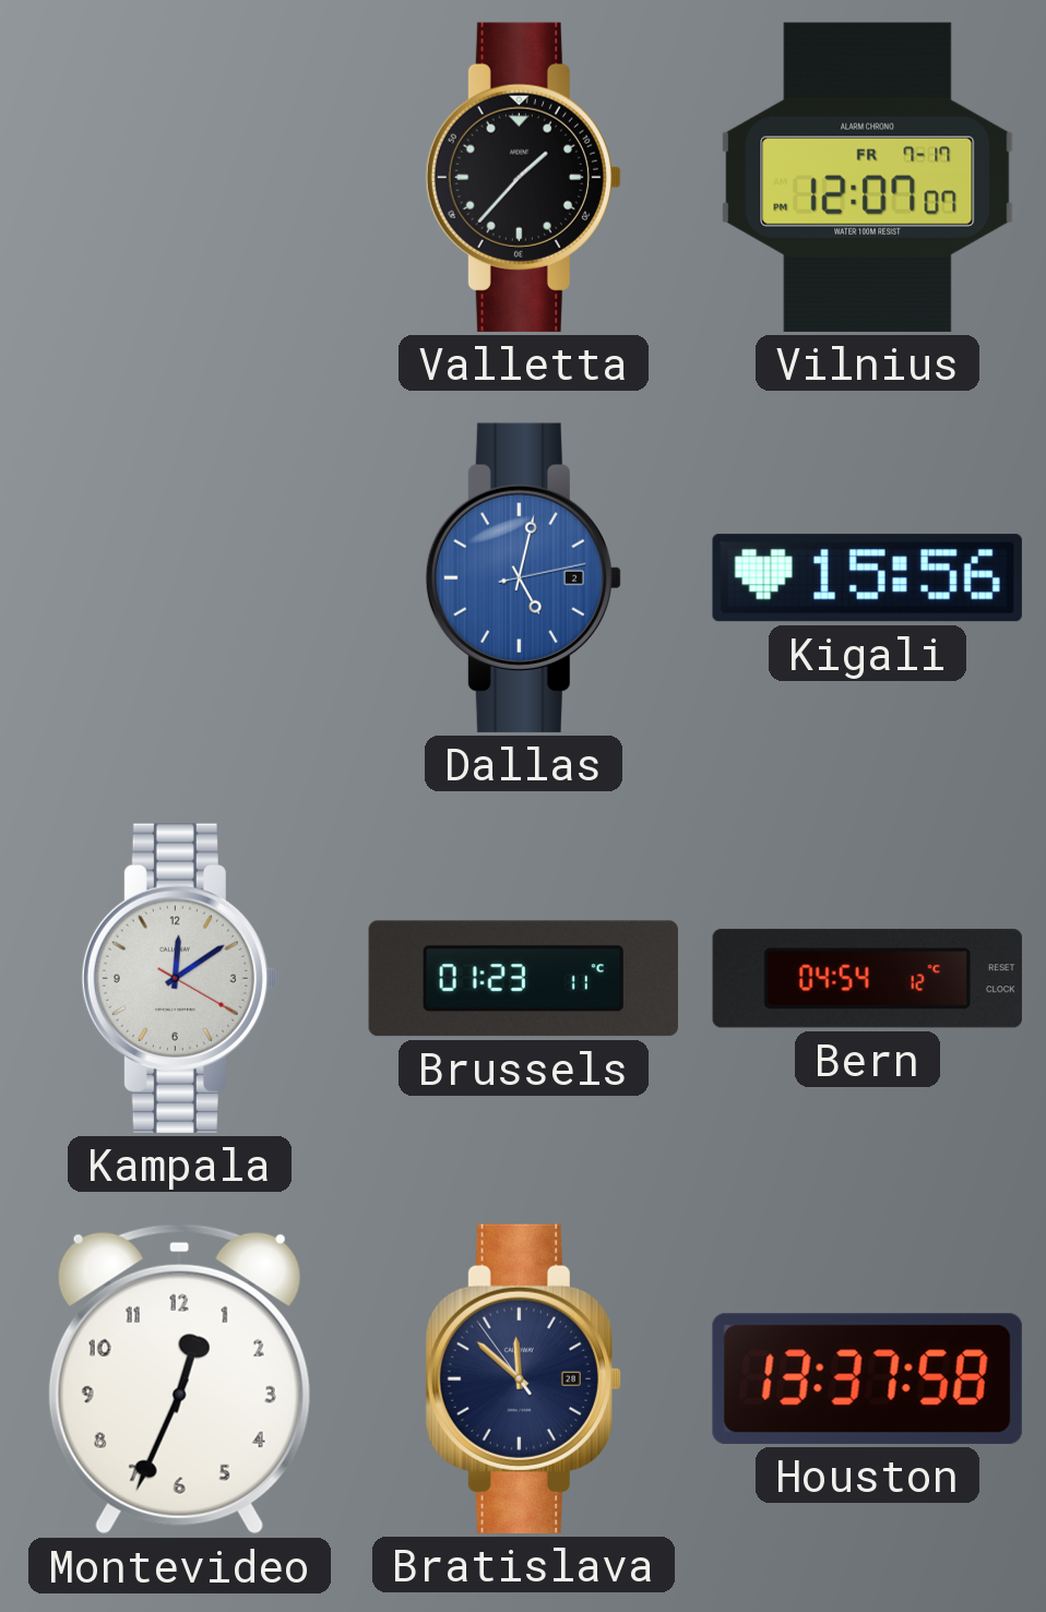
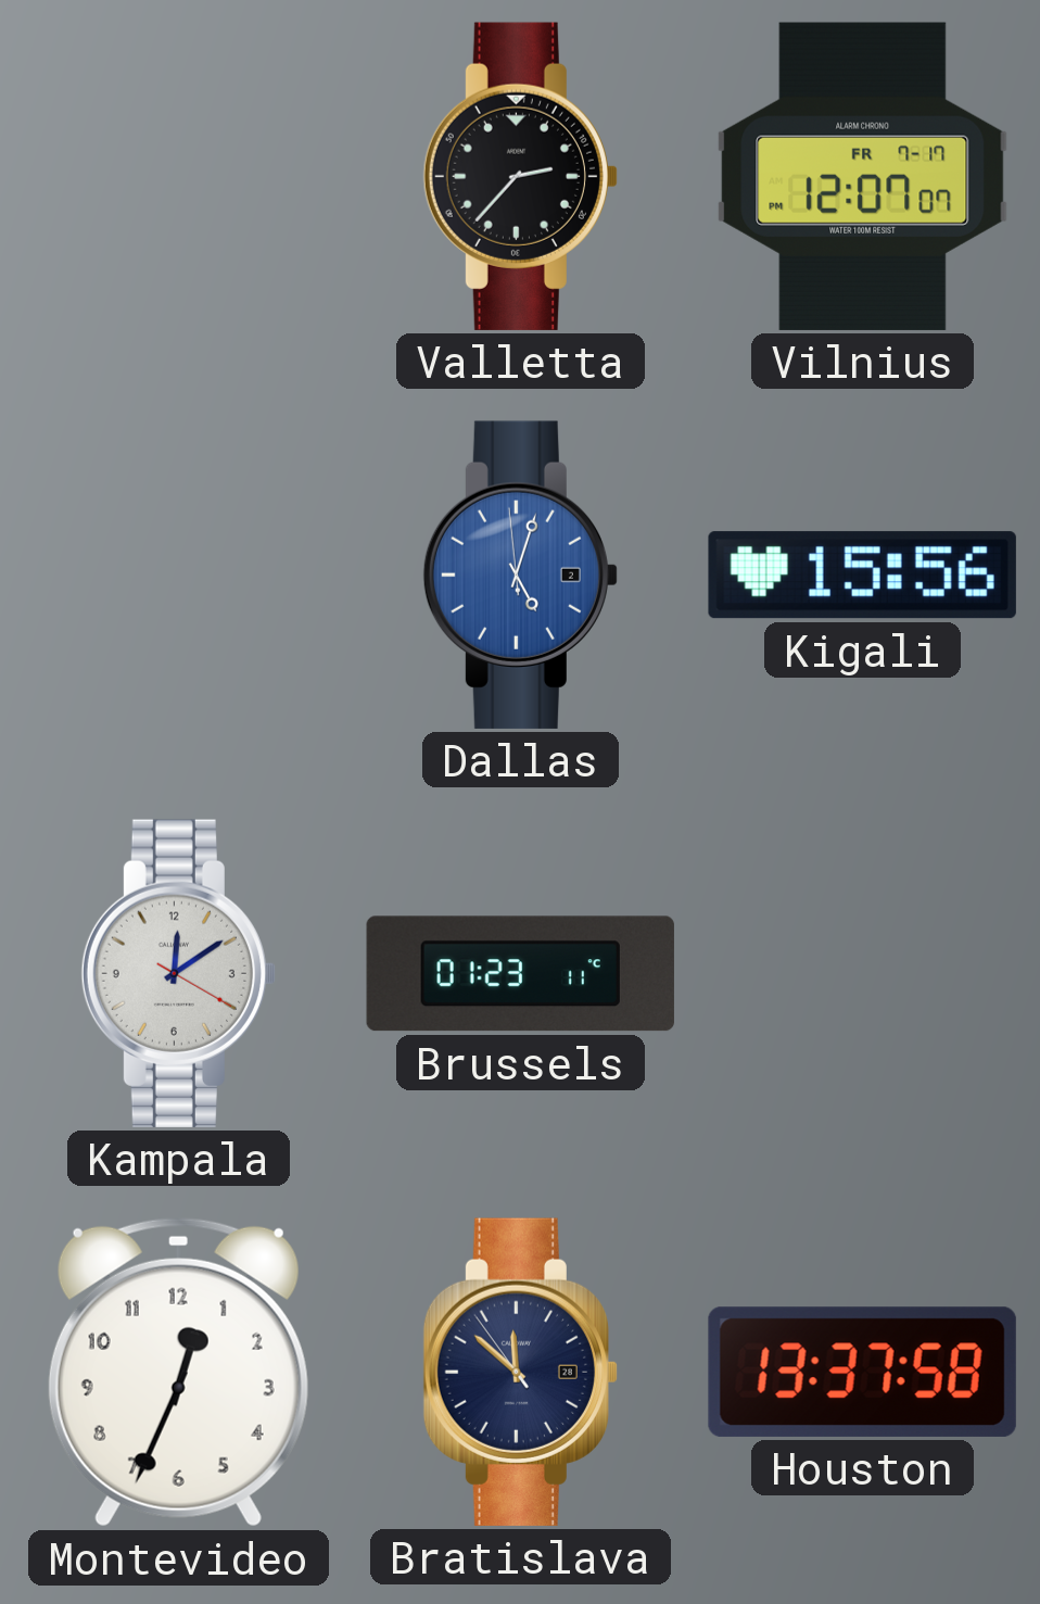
Valletta: 1:37 -> 2:37
Dallas: 5:02:13 -> 5:02:59
Bern: 04:54 -> none
